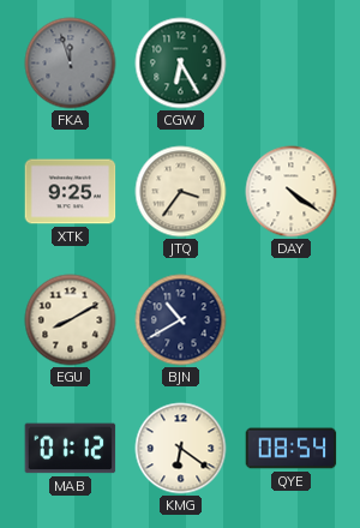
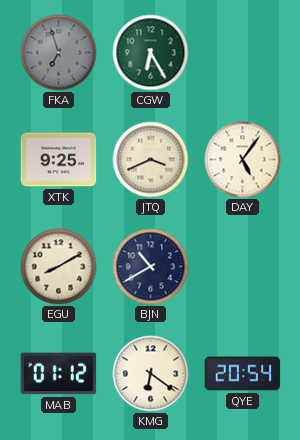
FKA: 11:57 -> 6:57
JTQ: 3:36 -> 3:41
DAY: 4:21 -> 5:06
QYE: 08:54 -> 20:54
